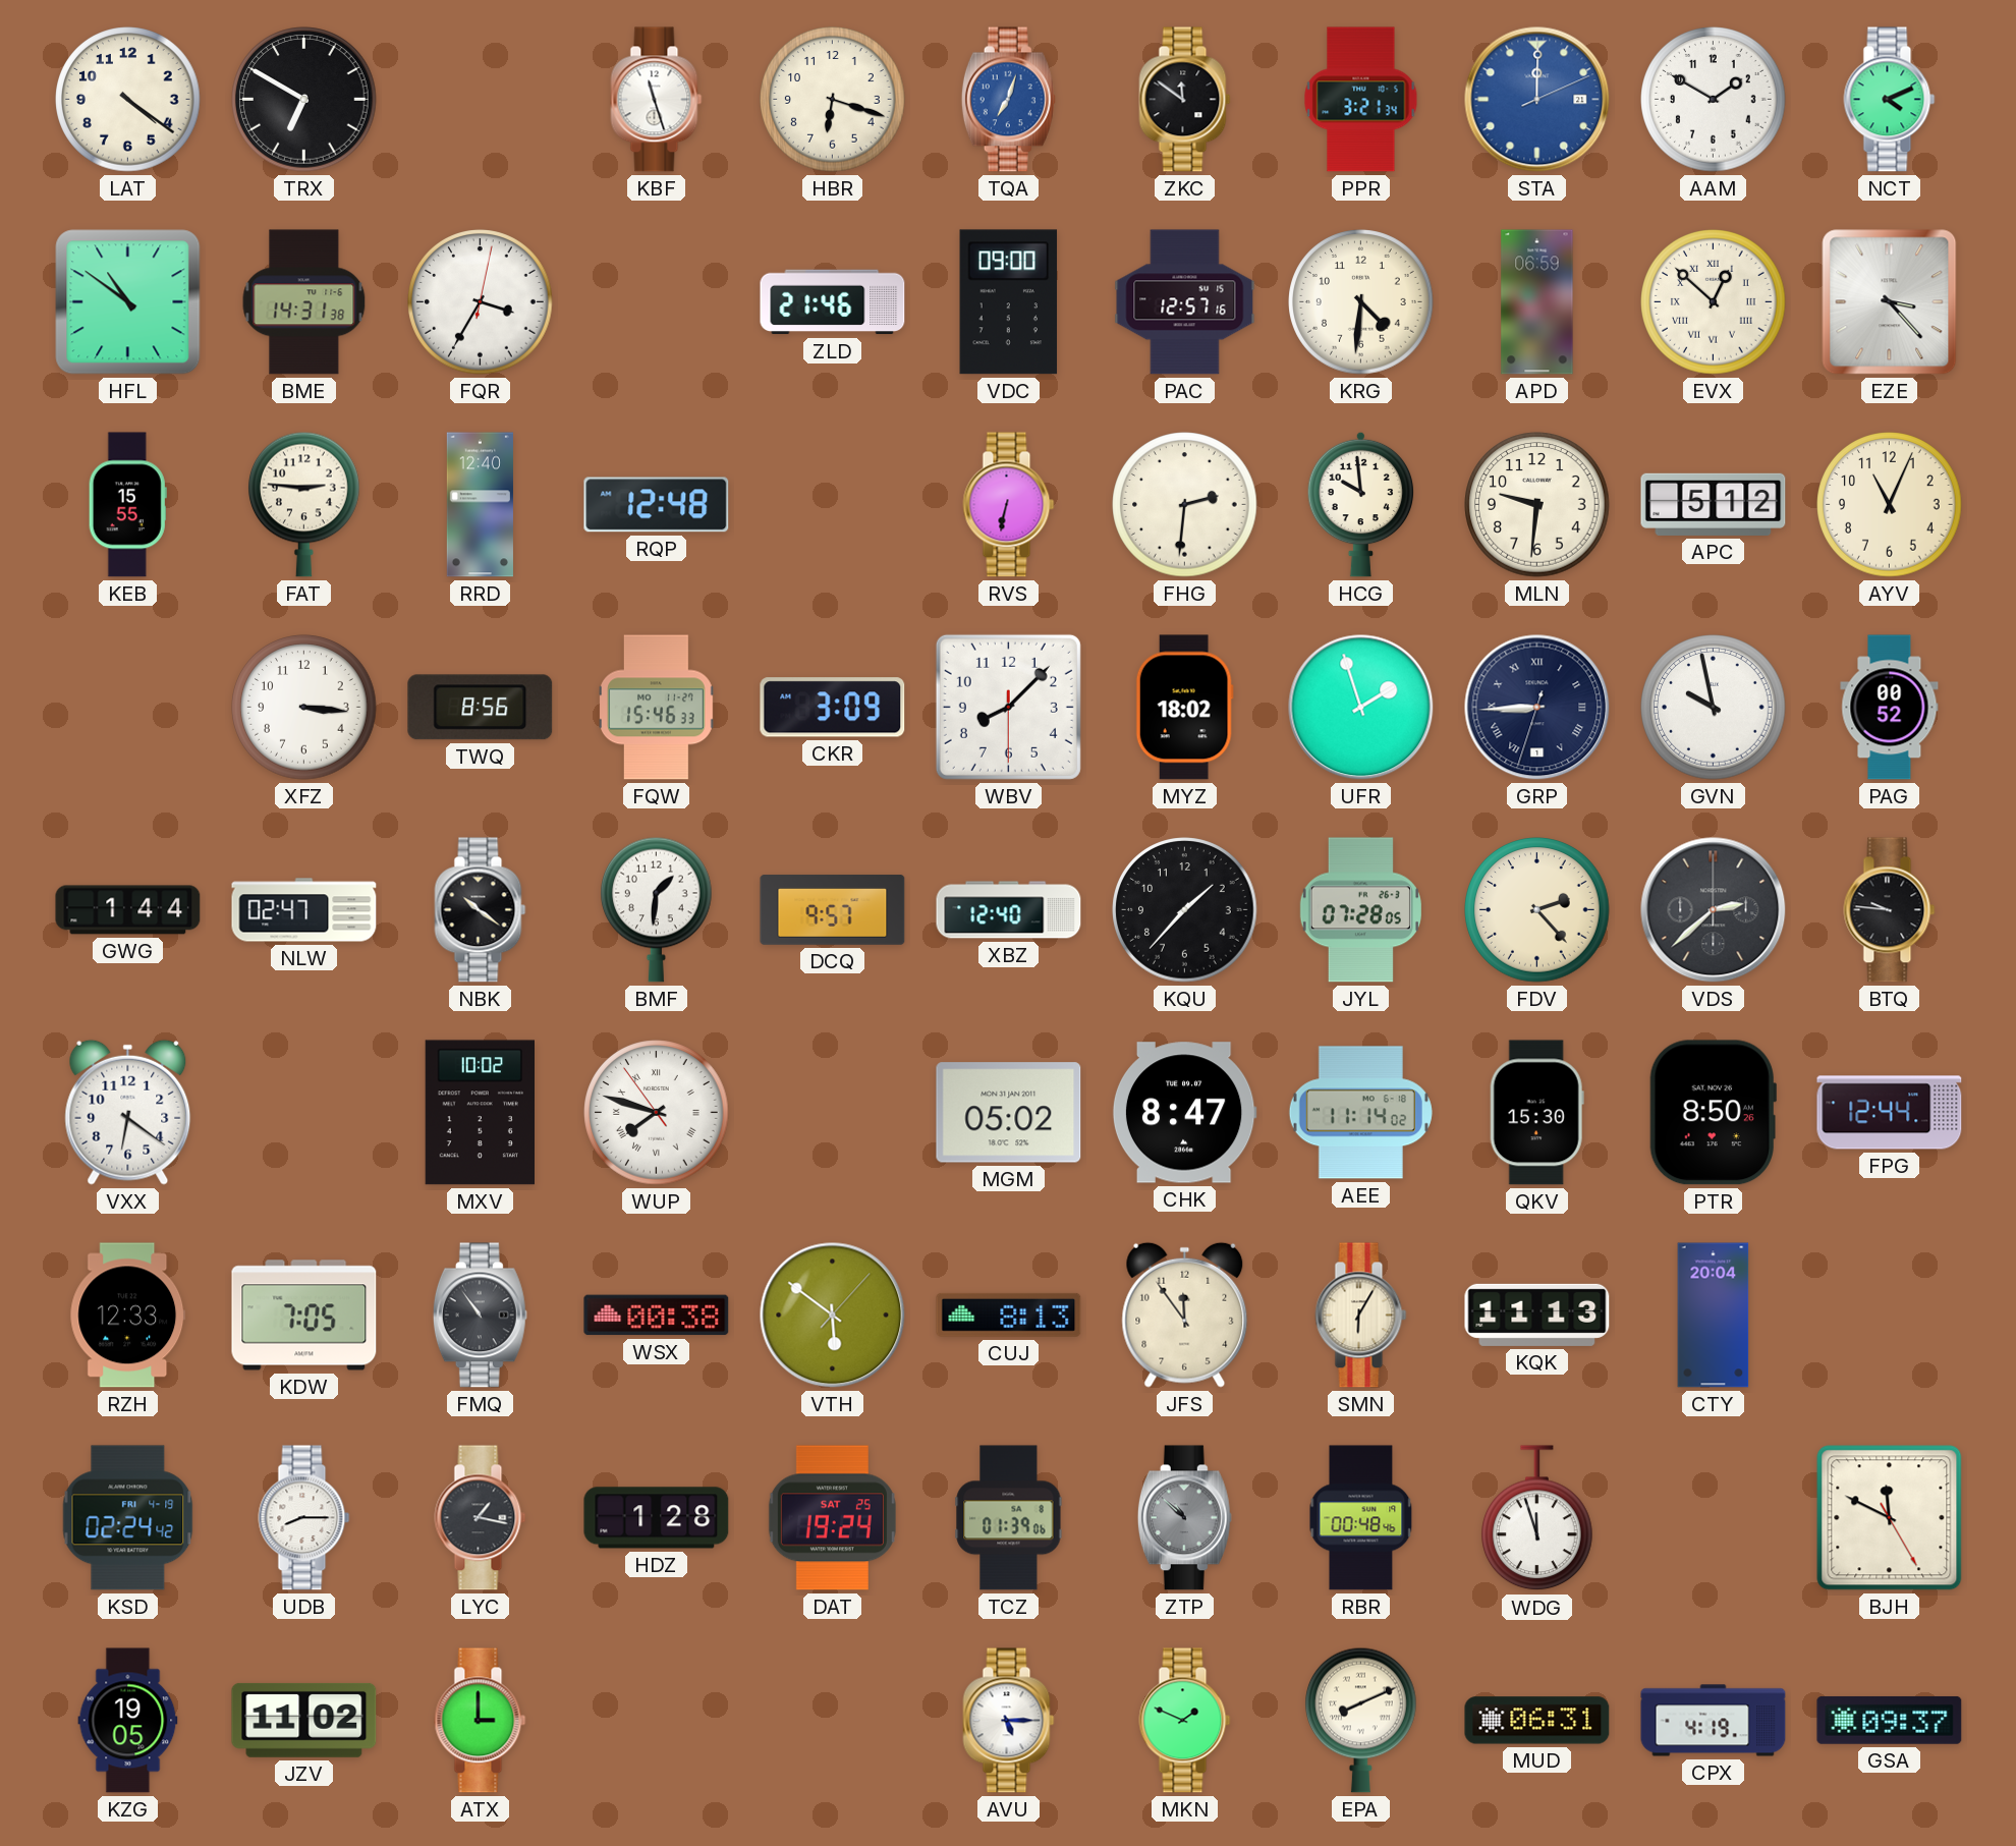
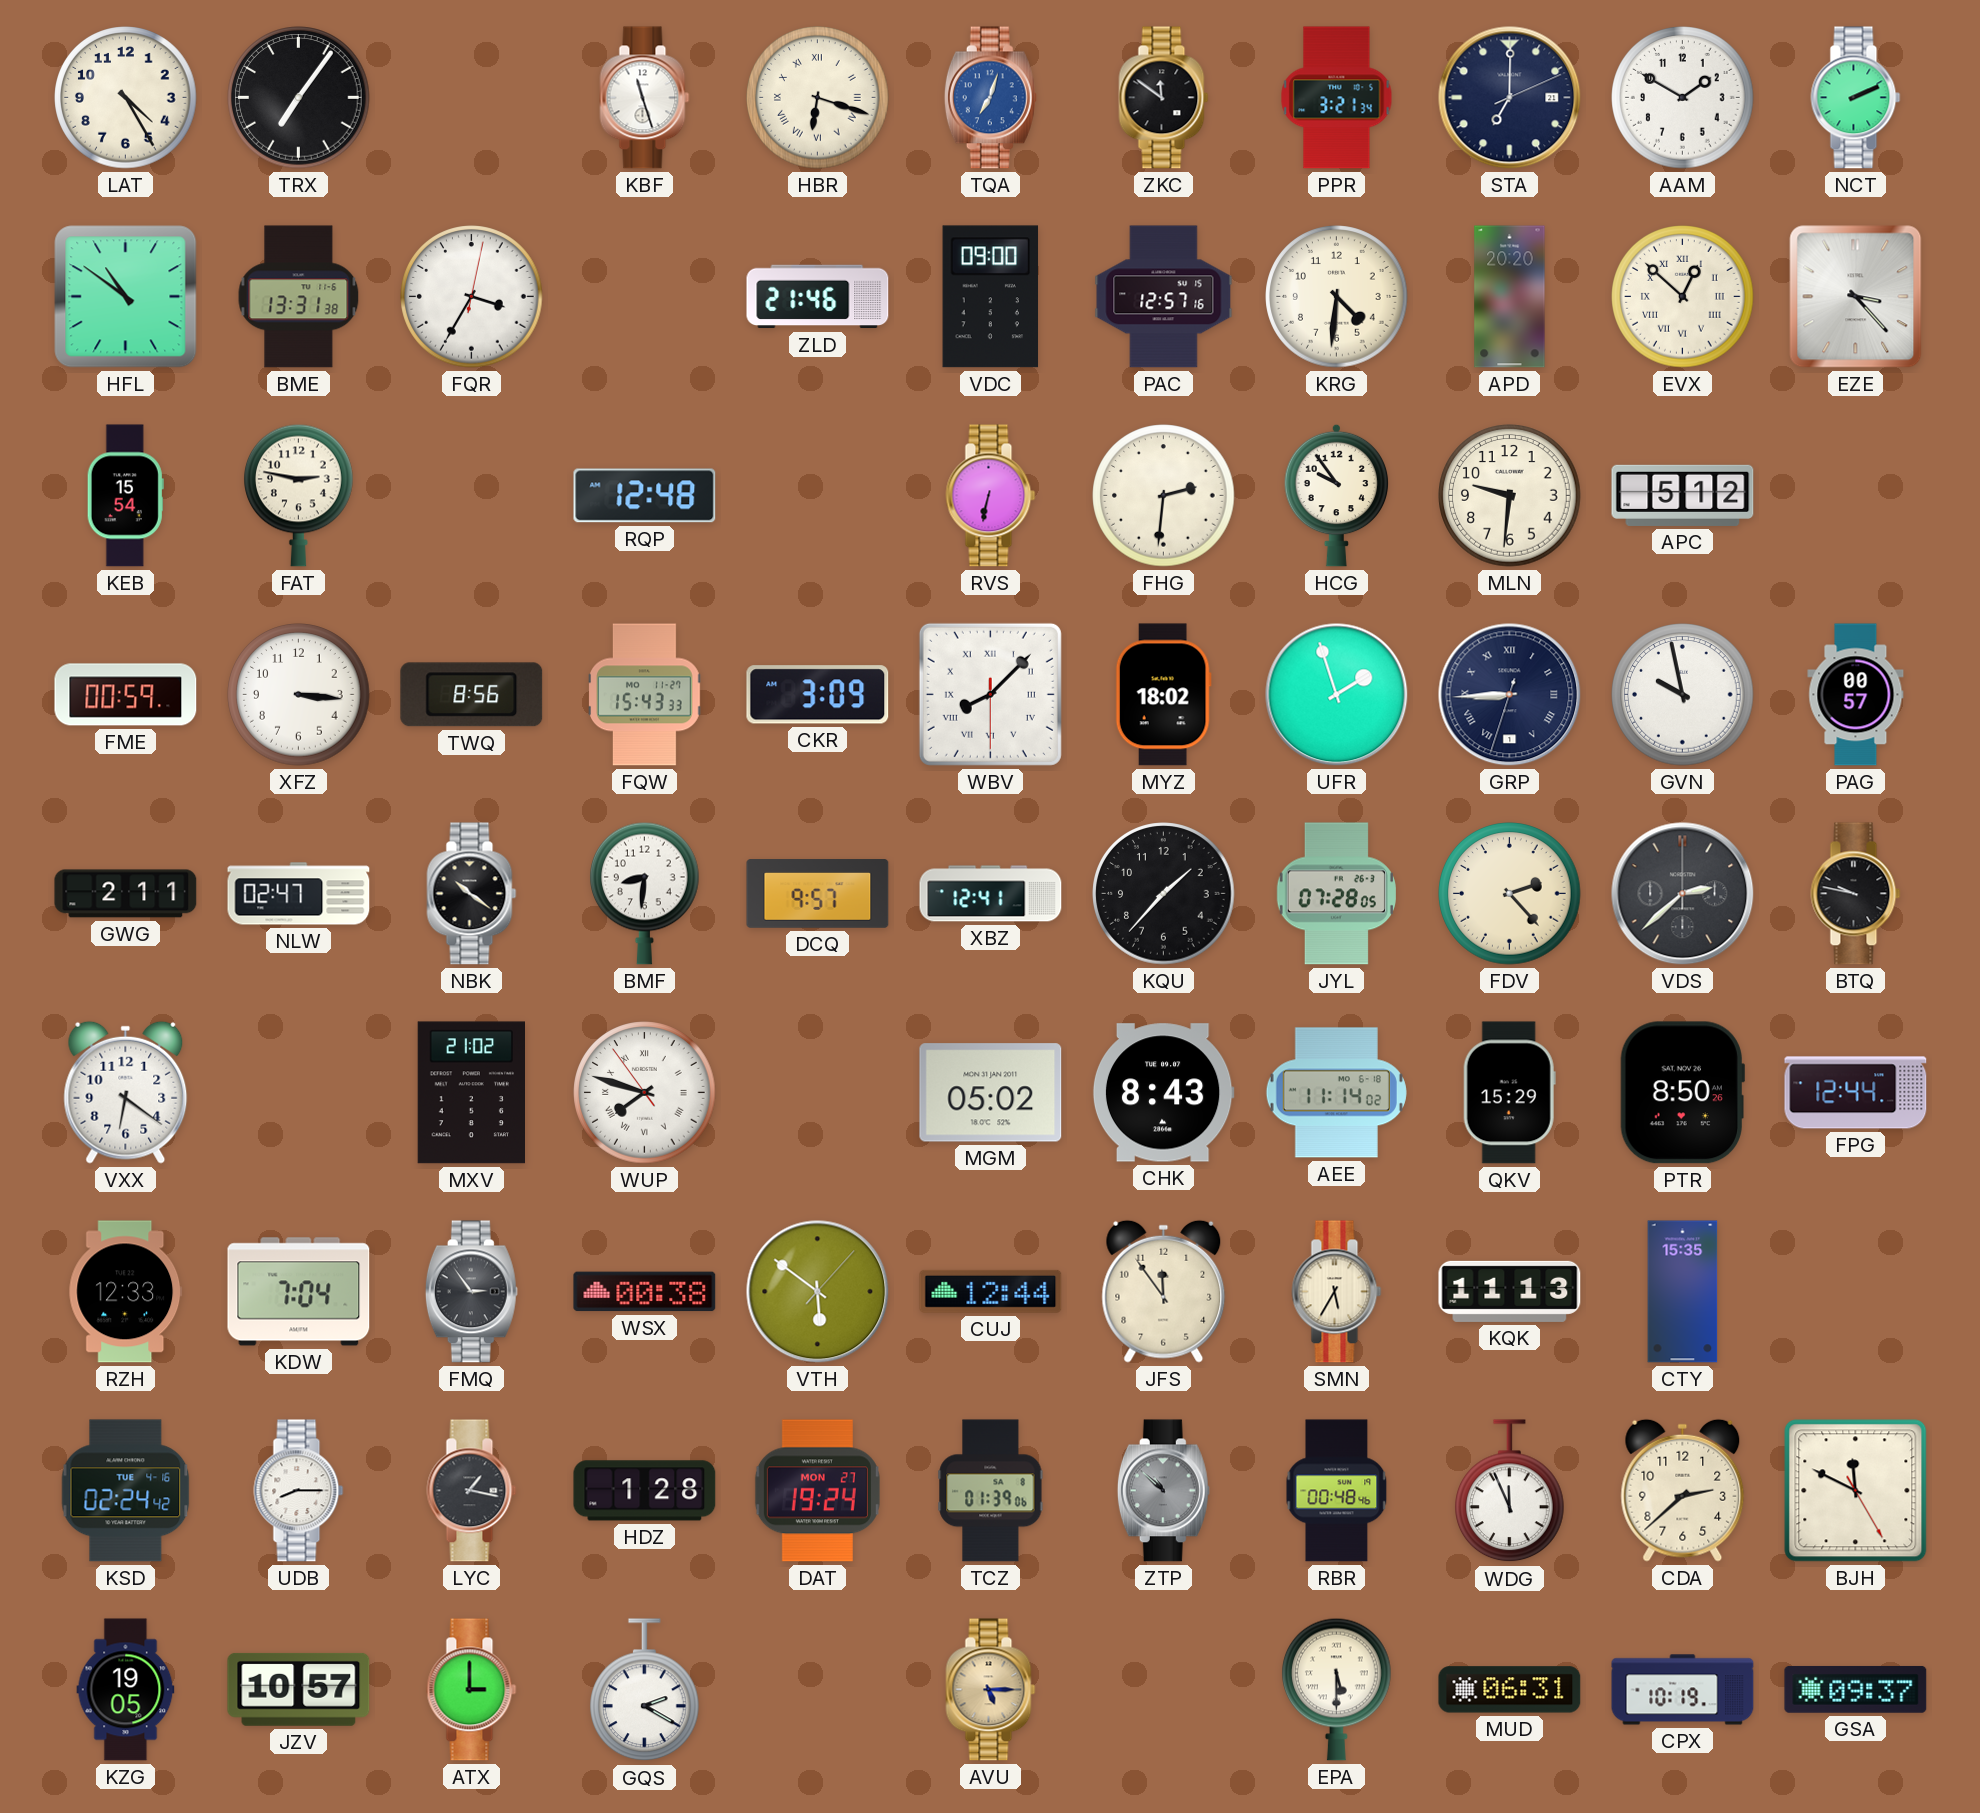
LAT: 4:21 -> 4:25
TRX: 6:50 -> 7:06
HBR numerals: Arabic -> Roman
STA: 12:00 -> 7:00
STA dial: blue -> navy
NCT: 4:11 -> 2:11
BME: 14:31 -> 13:31
APD: 06:59 -> 20:20
KEB: 15:55 -> 15:54
FAT: 2:46 -> 2:47
RRD: 12:40 -> none
HCG: 9:59 -> 9:54
AYV: 11:04 -> none
FME: none -> 00:59
FQW: 15:46 -> 15:43
WBV numerals: Arabic -> Roman
PAG: 00:52 -> 00:57
GWG: 1:44 -> 2:11
BMF: 1:31 -> 8:31
XBZ: 12:40 -> 12:41
BTQ: 9:46 -> 9:47
MXV: 10:02 -> 21:02
CHK: 8:47 -> 8:43
QKV: 15:30 -> 15:29
KDW: 7:05 -> 7:04
FMQ: 10:54 -> 2:54
CUJ: 8:13 -> 12:44
SMN: 6:05 -> 5:35
CTY: 20:04 -> 15:35
KSD date: FRI 4-19 -> TUE 4-16
DAT date: SAT 25 -> MON 27
WDG: 11:57 -> 11:56
CDA: none -> 2:38
JZV: 11:02 -> 10:57
GQS: none -> 2:20
AVU dial: white -> champagne
MKN: 1:49 -> none
EPA: 8:11 -> 5:30
CPX: 4:19 -> 10:19
